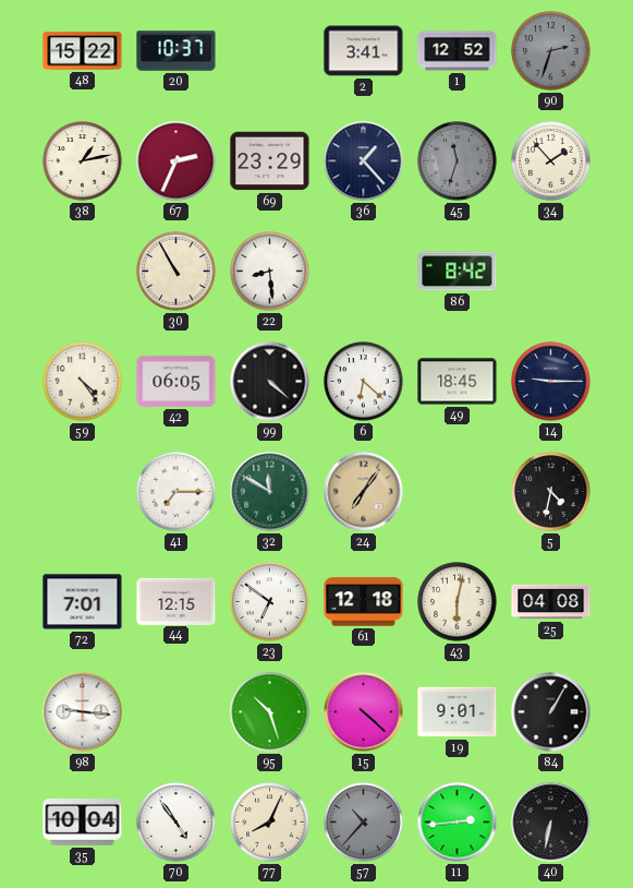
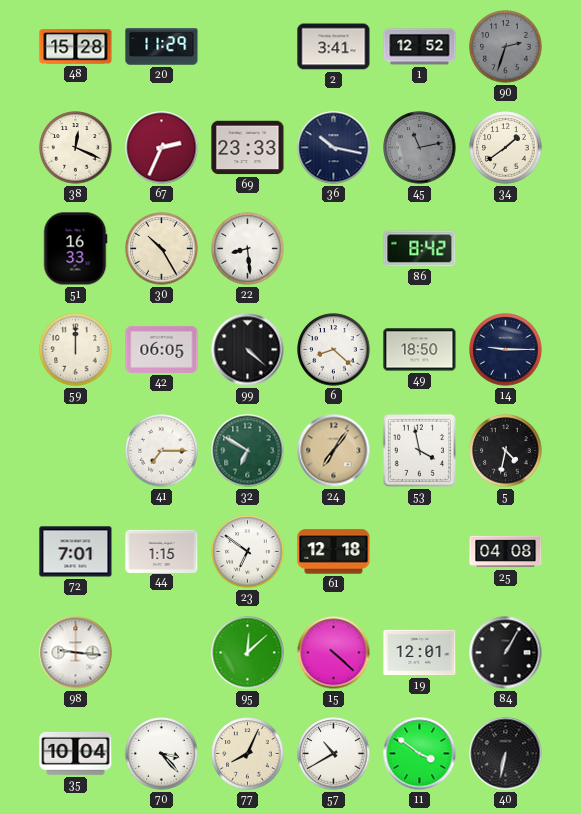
48: 15:22 -> 15:28
20: 10:37 -> 11:29
38: 1:13 -> 12:19
69: 23:29 -> 23:33
36: 1:23 -> 10:17
45: 11:33 -> 11:13
34: 1:53 -> 1:39
51: none -> 16:33
30: 10:55 -> 10:25
59: 4:24 -> 12:00
6: 6:22 -> 8:22
49: 18:45 -> 18:50
32: 11:50 -> 6:50
53: none -> 3:58
44: 12:15 -> 1:15
43: 6:02 -> none
95: 10:27 -> 12:08
19: 9:01 -> 12:01
70: 4:54 -> 3:23
57: 10:37 -> 10:40
57 dial: grey -> white
11: 2:44 -> 3:51
